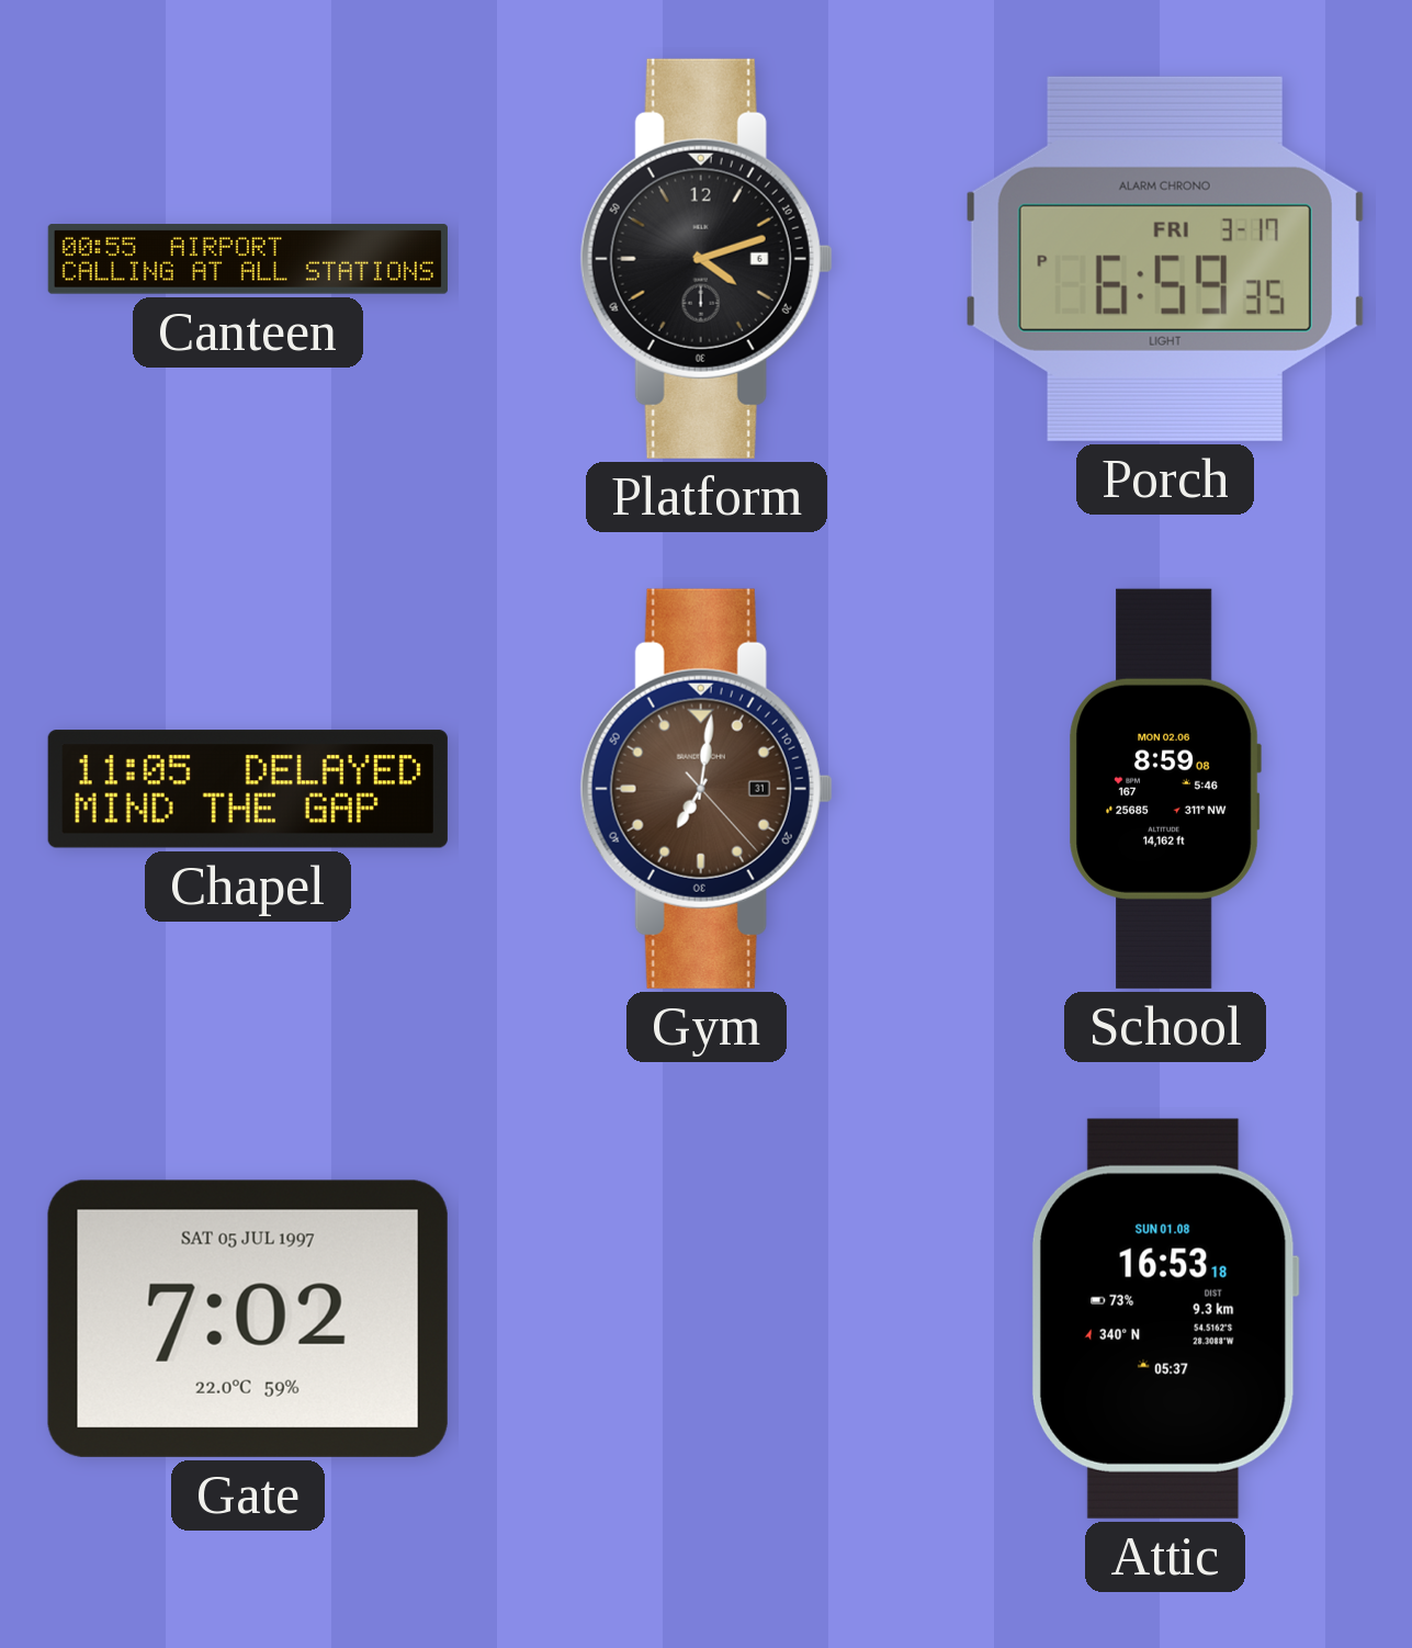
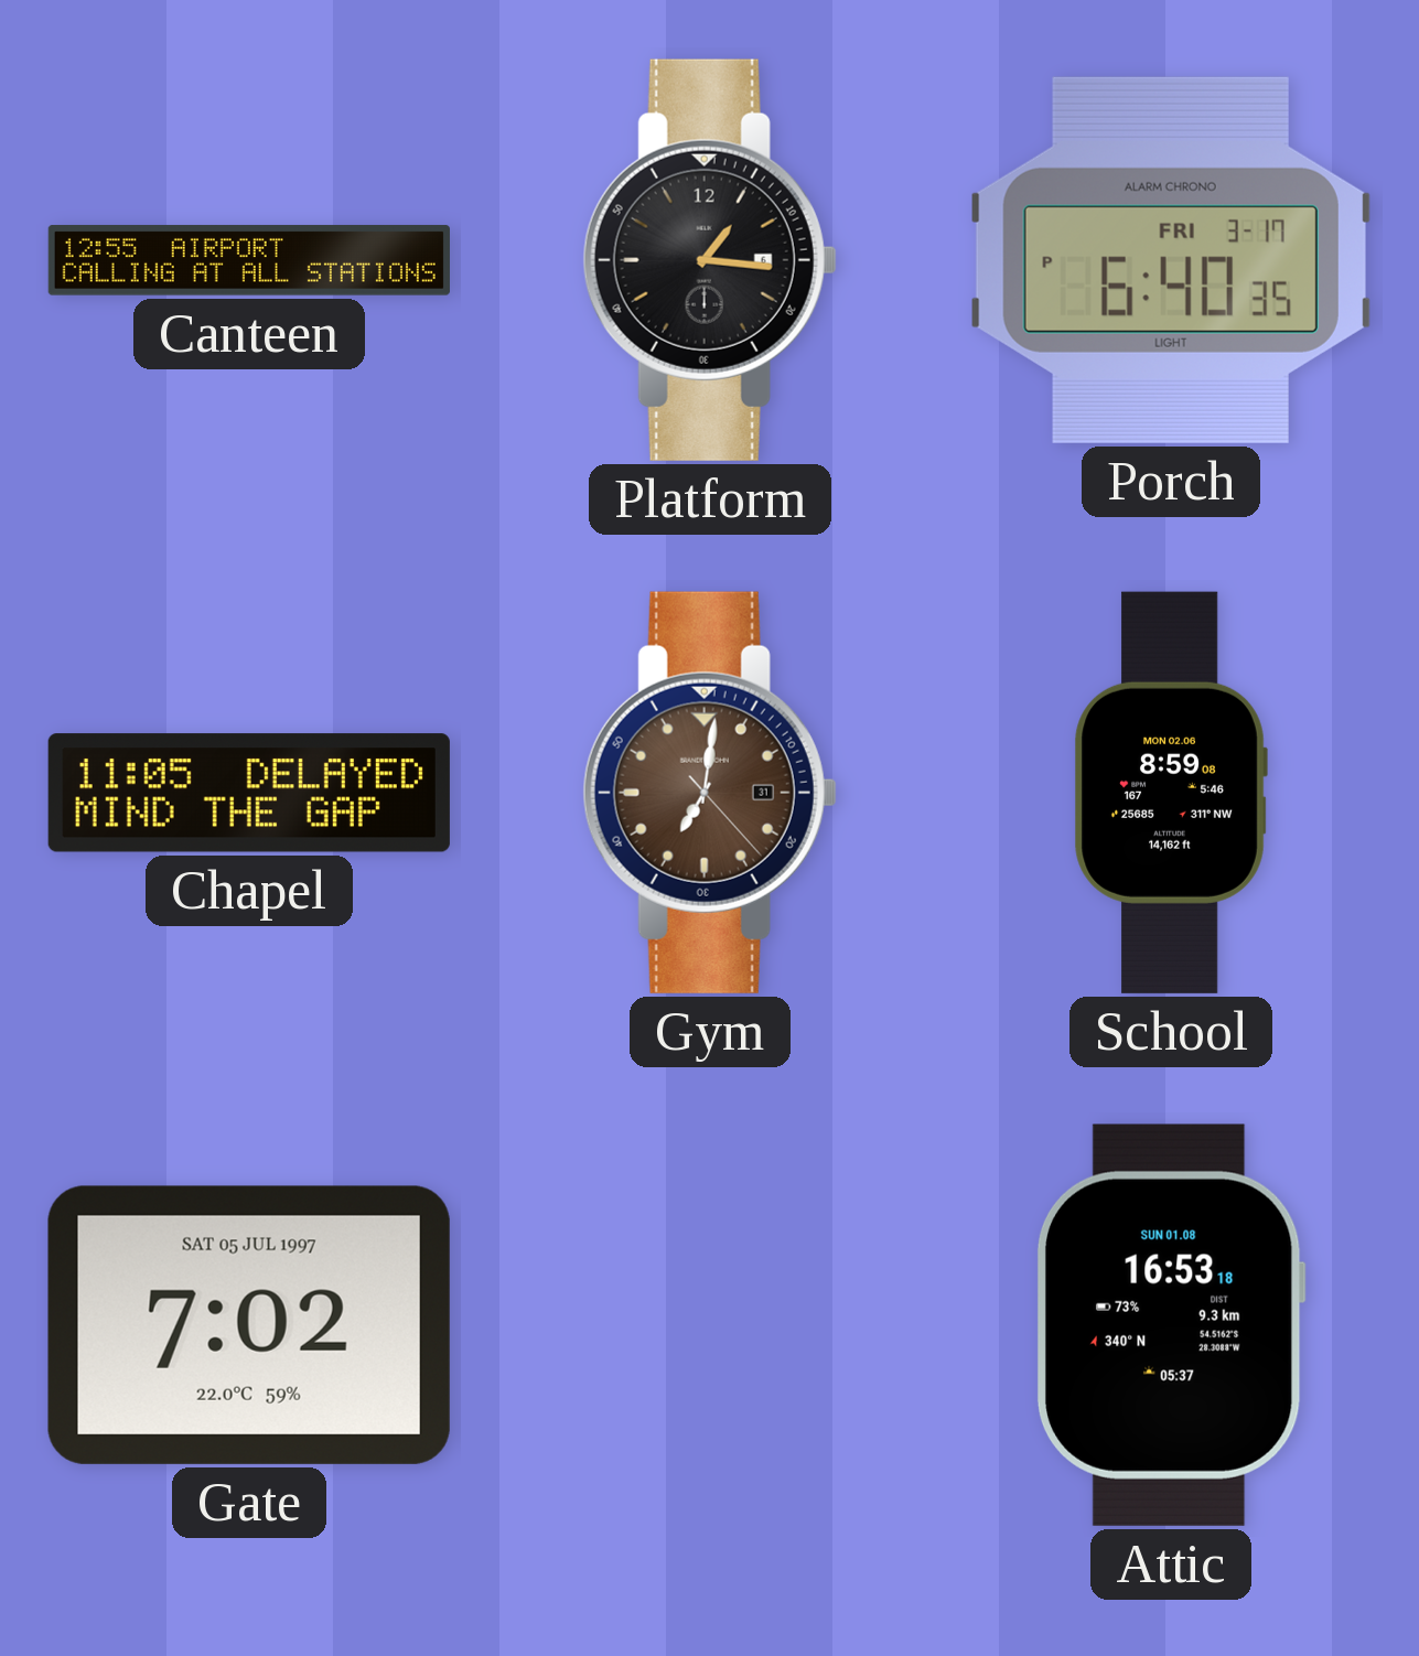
Canteen: 00:55 -> 12:55
Platform: 4:12 -> 1:16
Porch: 6:59 -> 6:40
